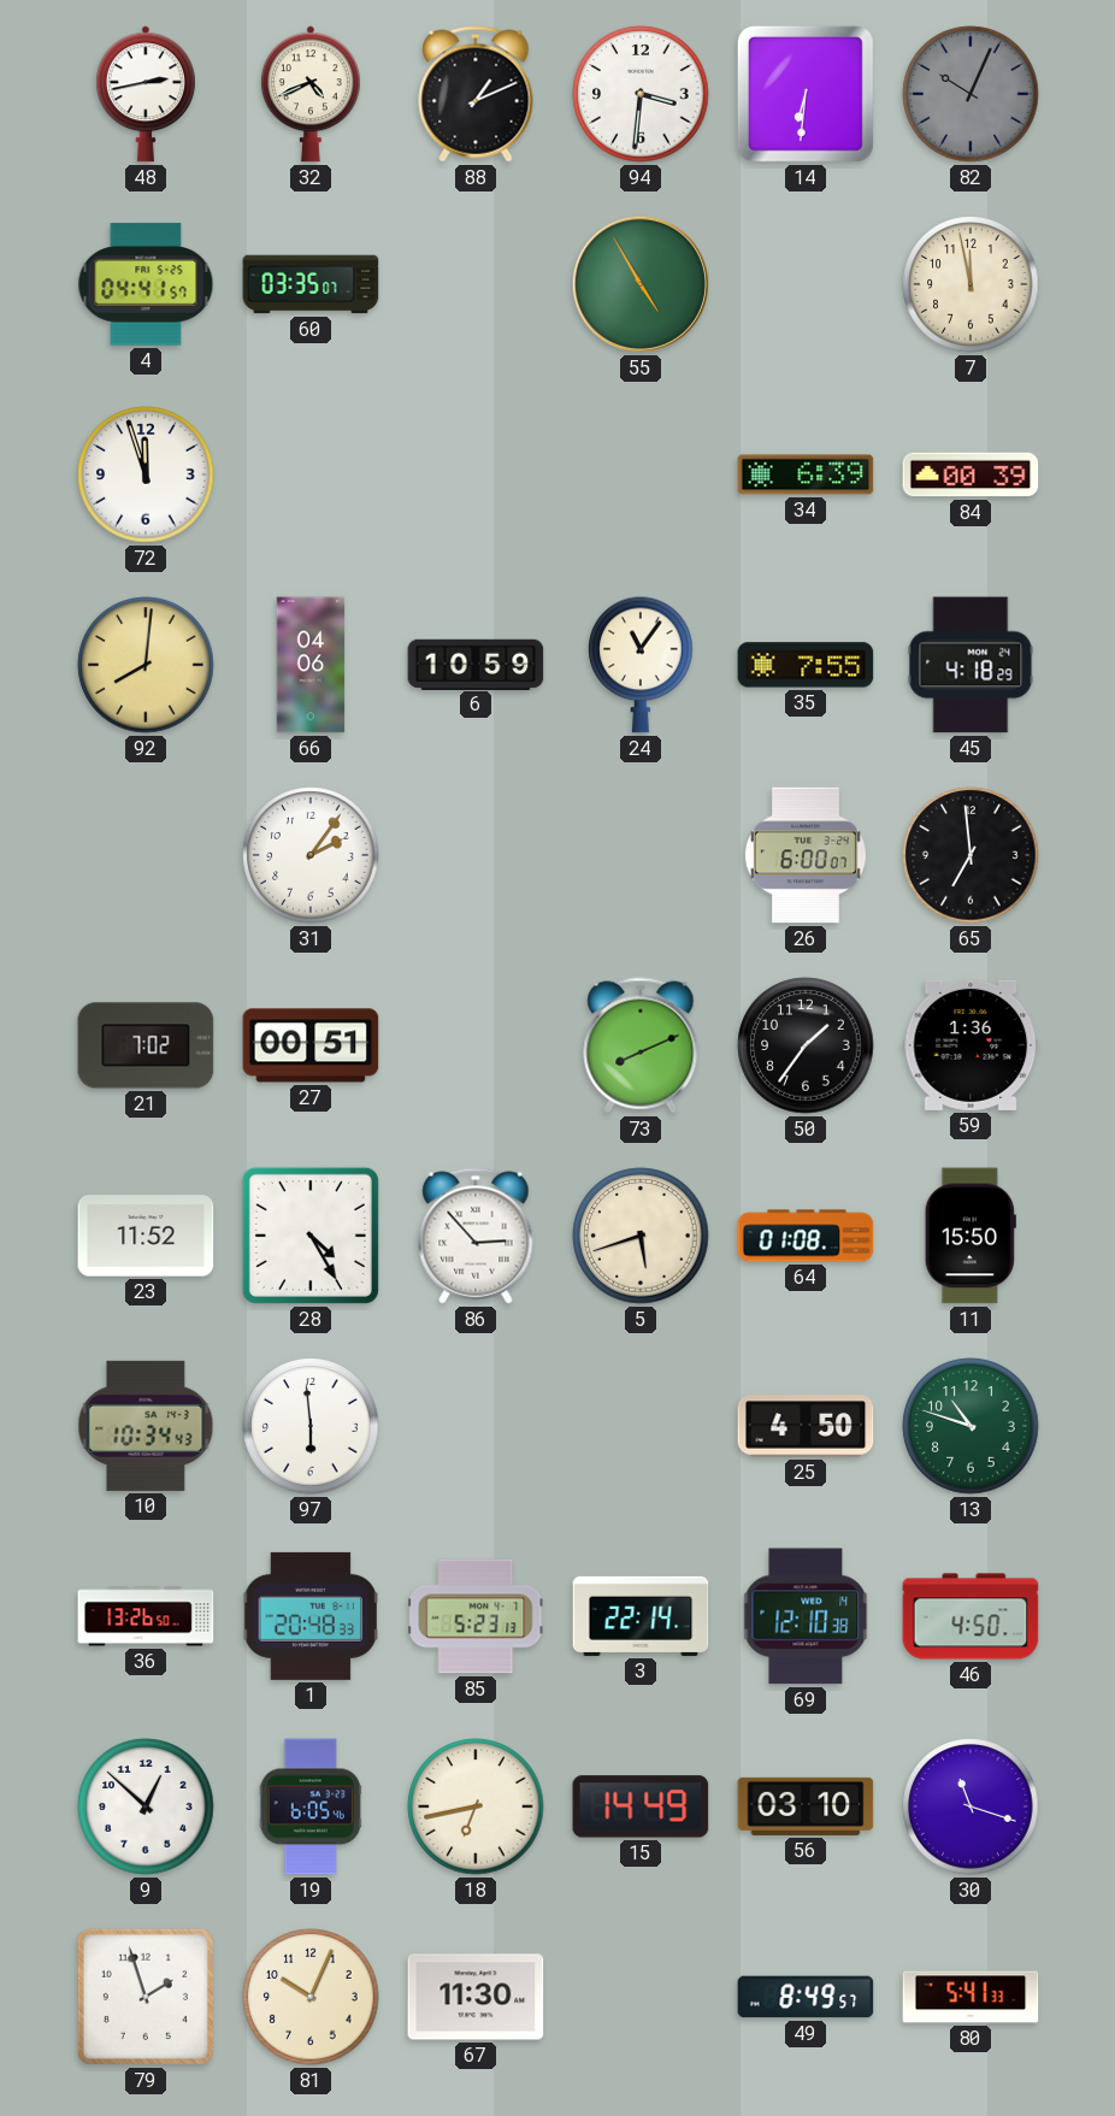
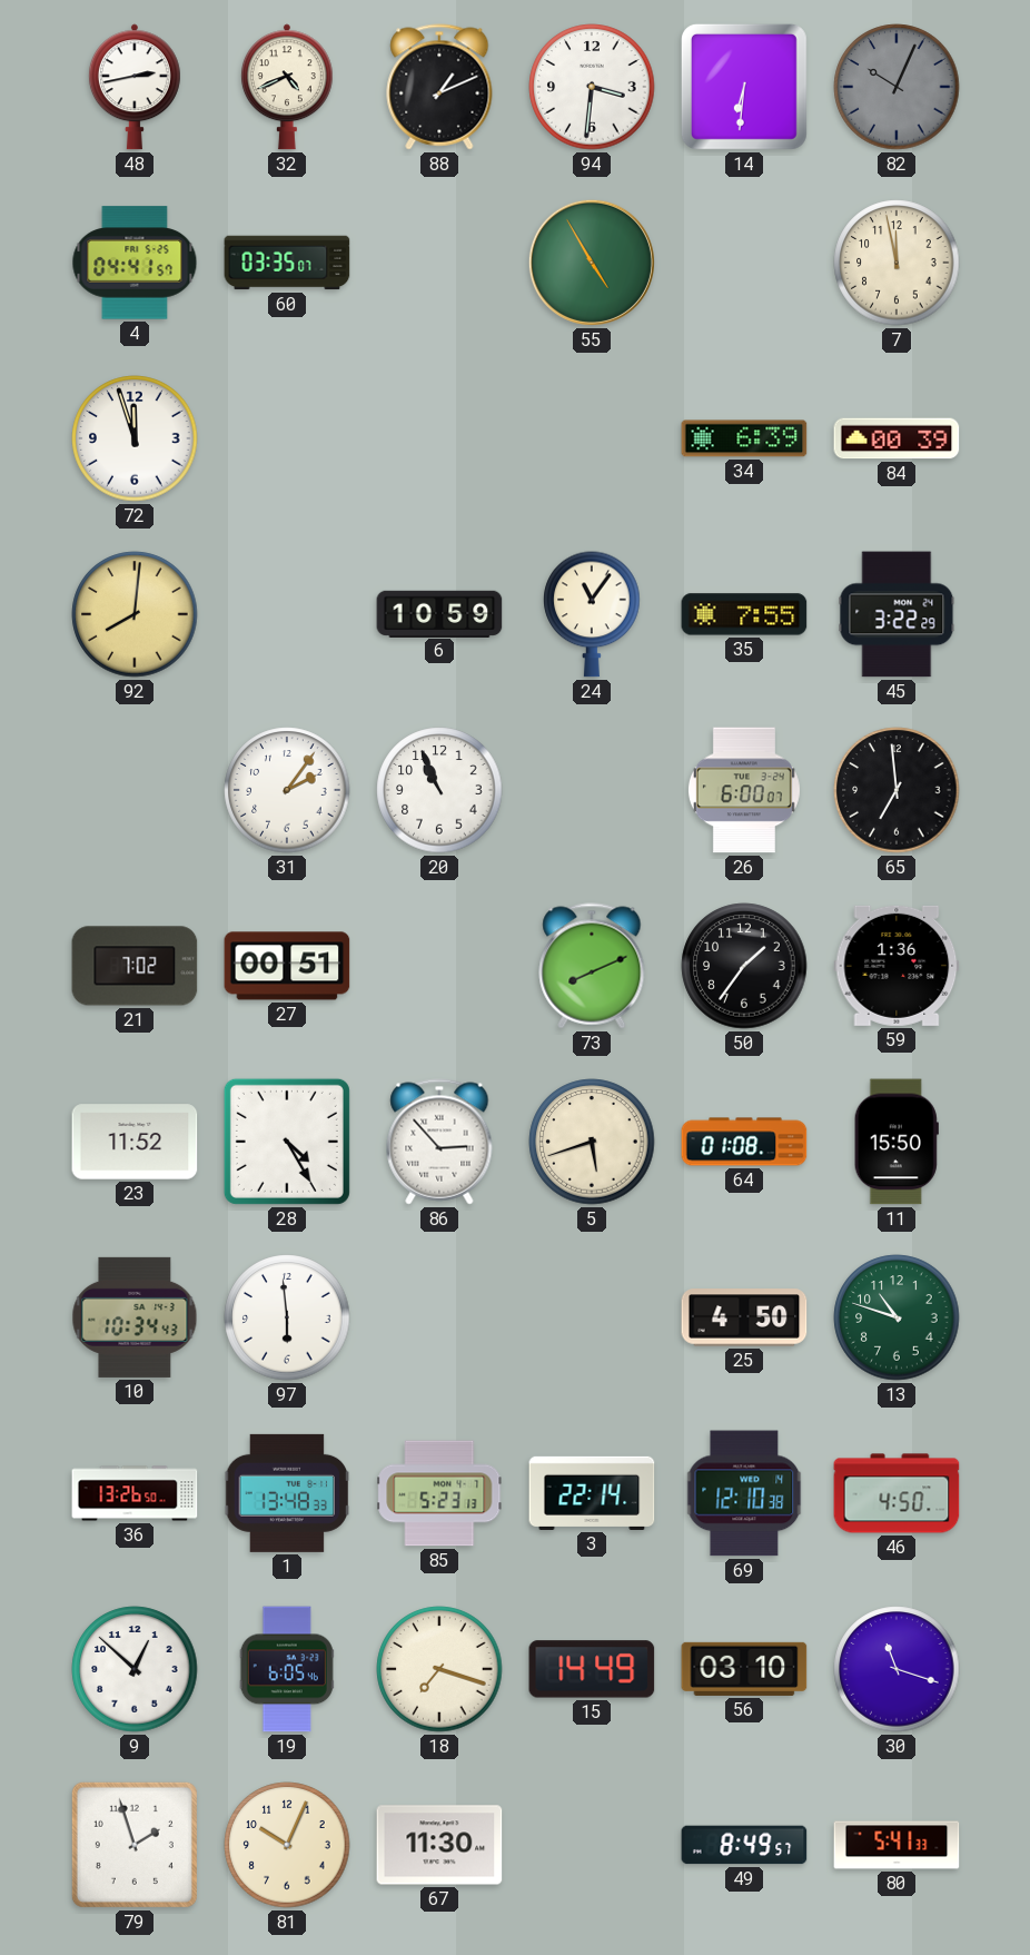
66: 04:06 -> none
45: 4:18 -> 3:22
20: none -> 10:56
1: 20:48 -> 13:48
18: 6:43 -> 7:18
